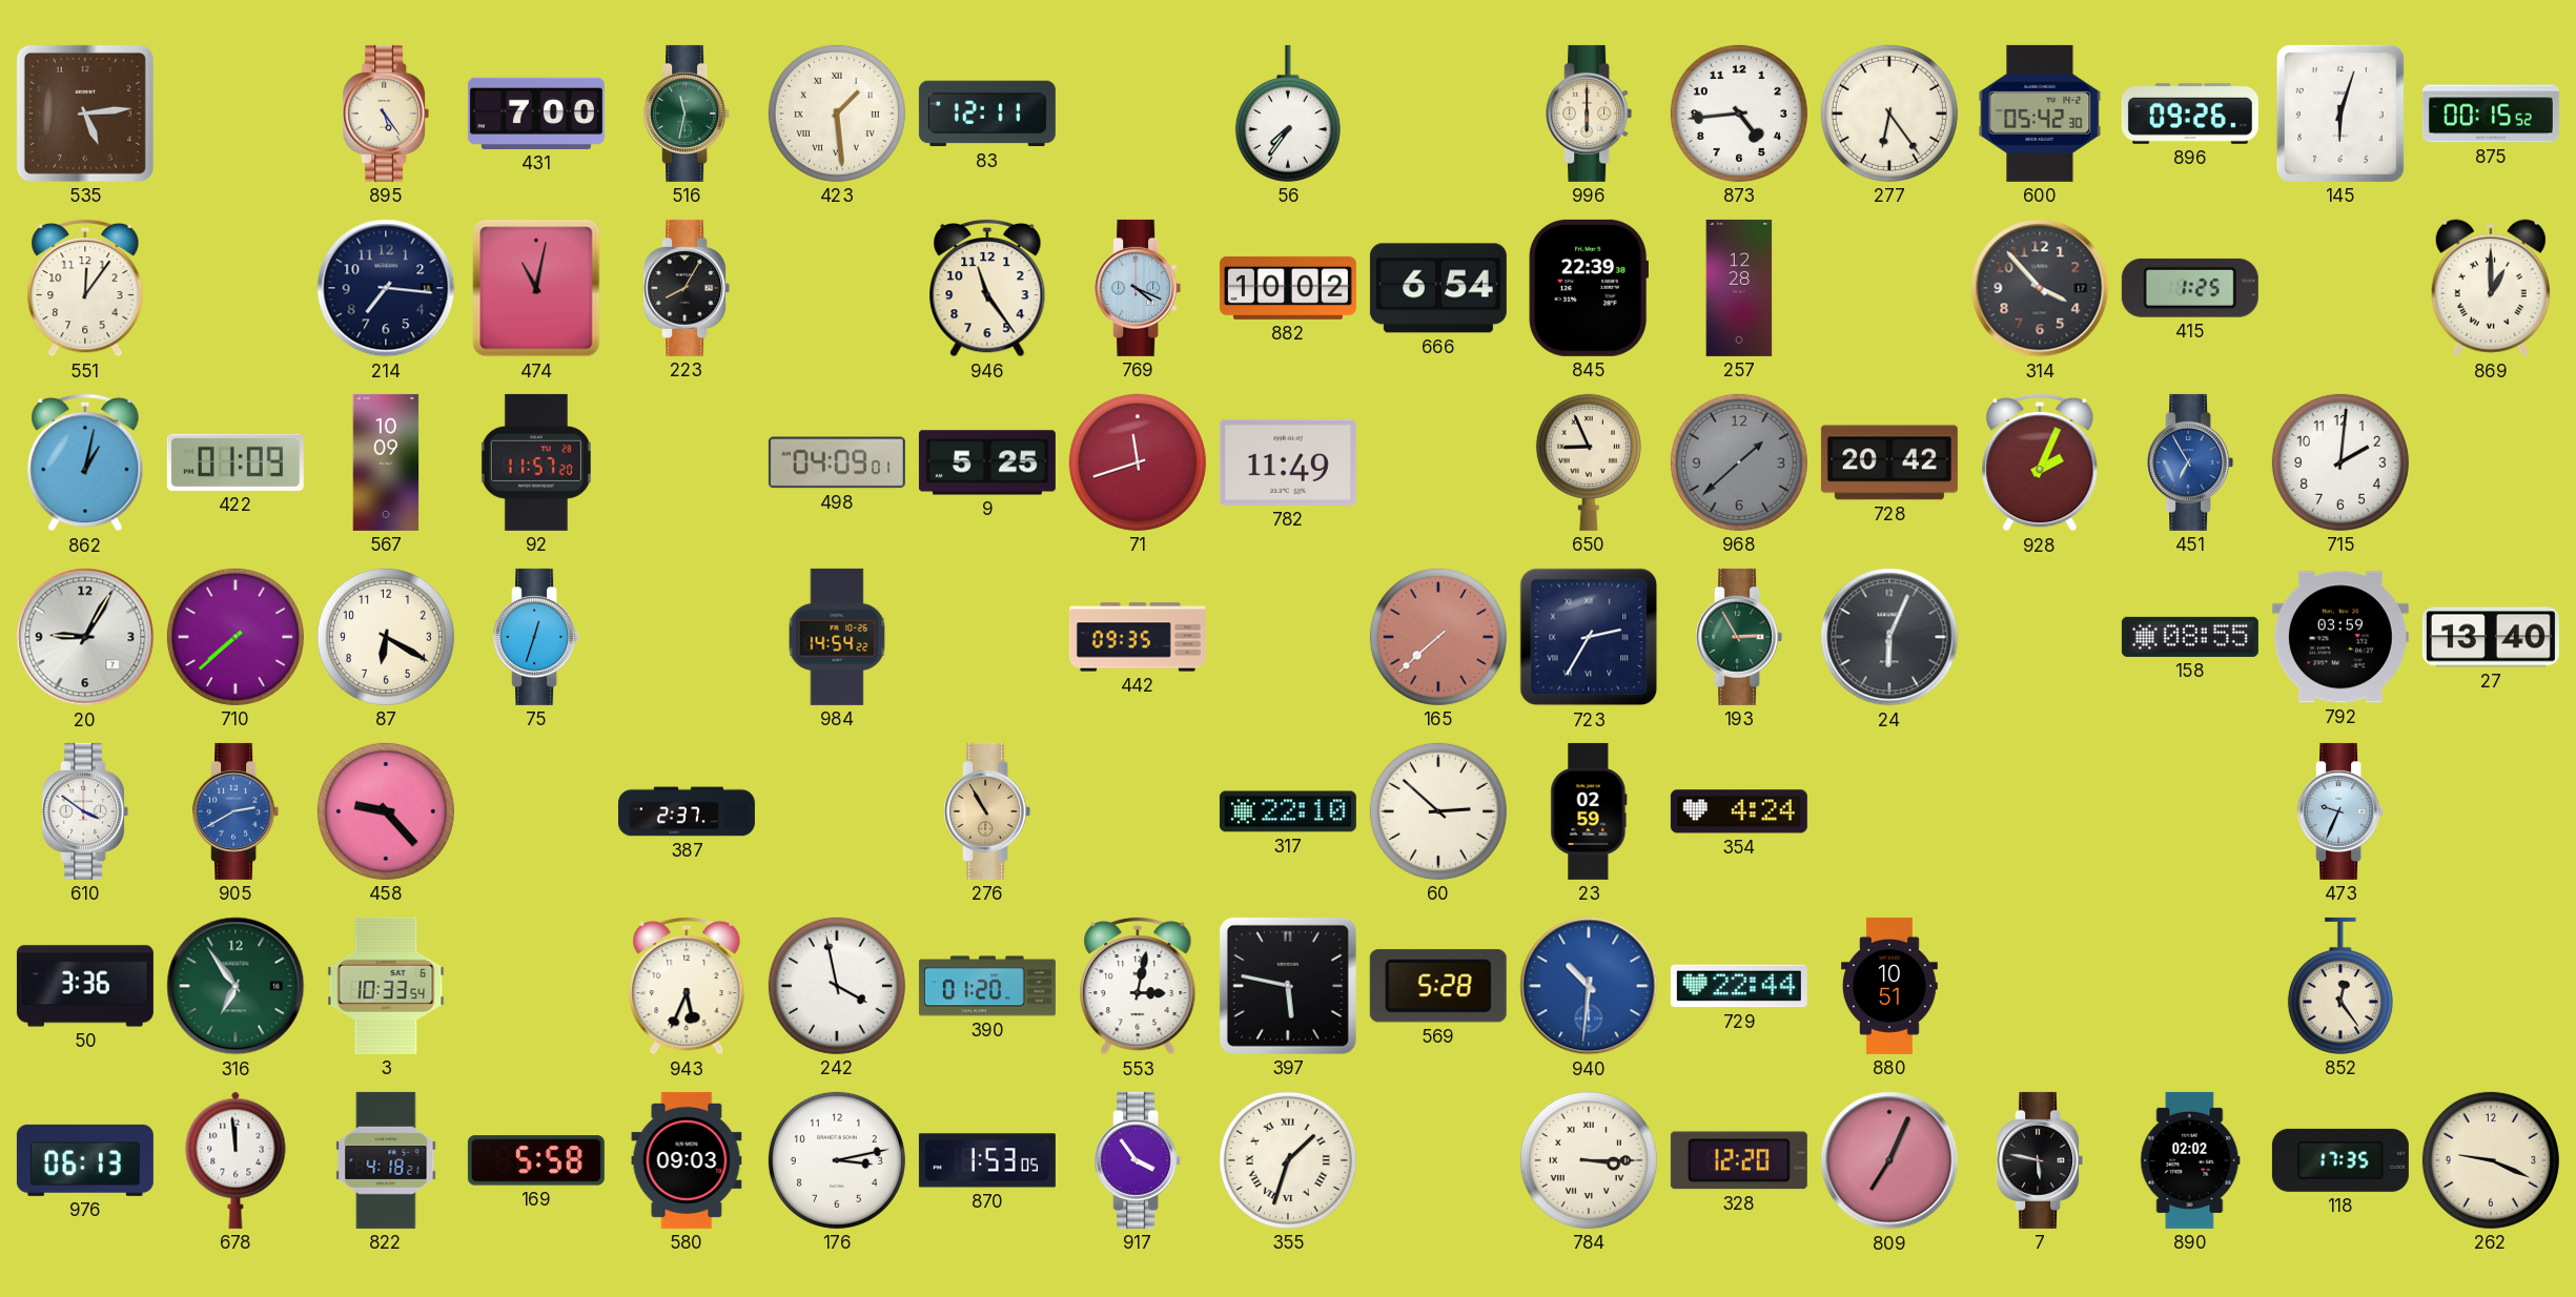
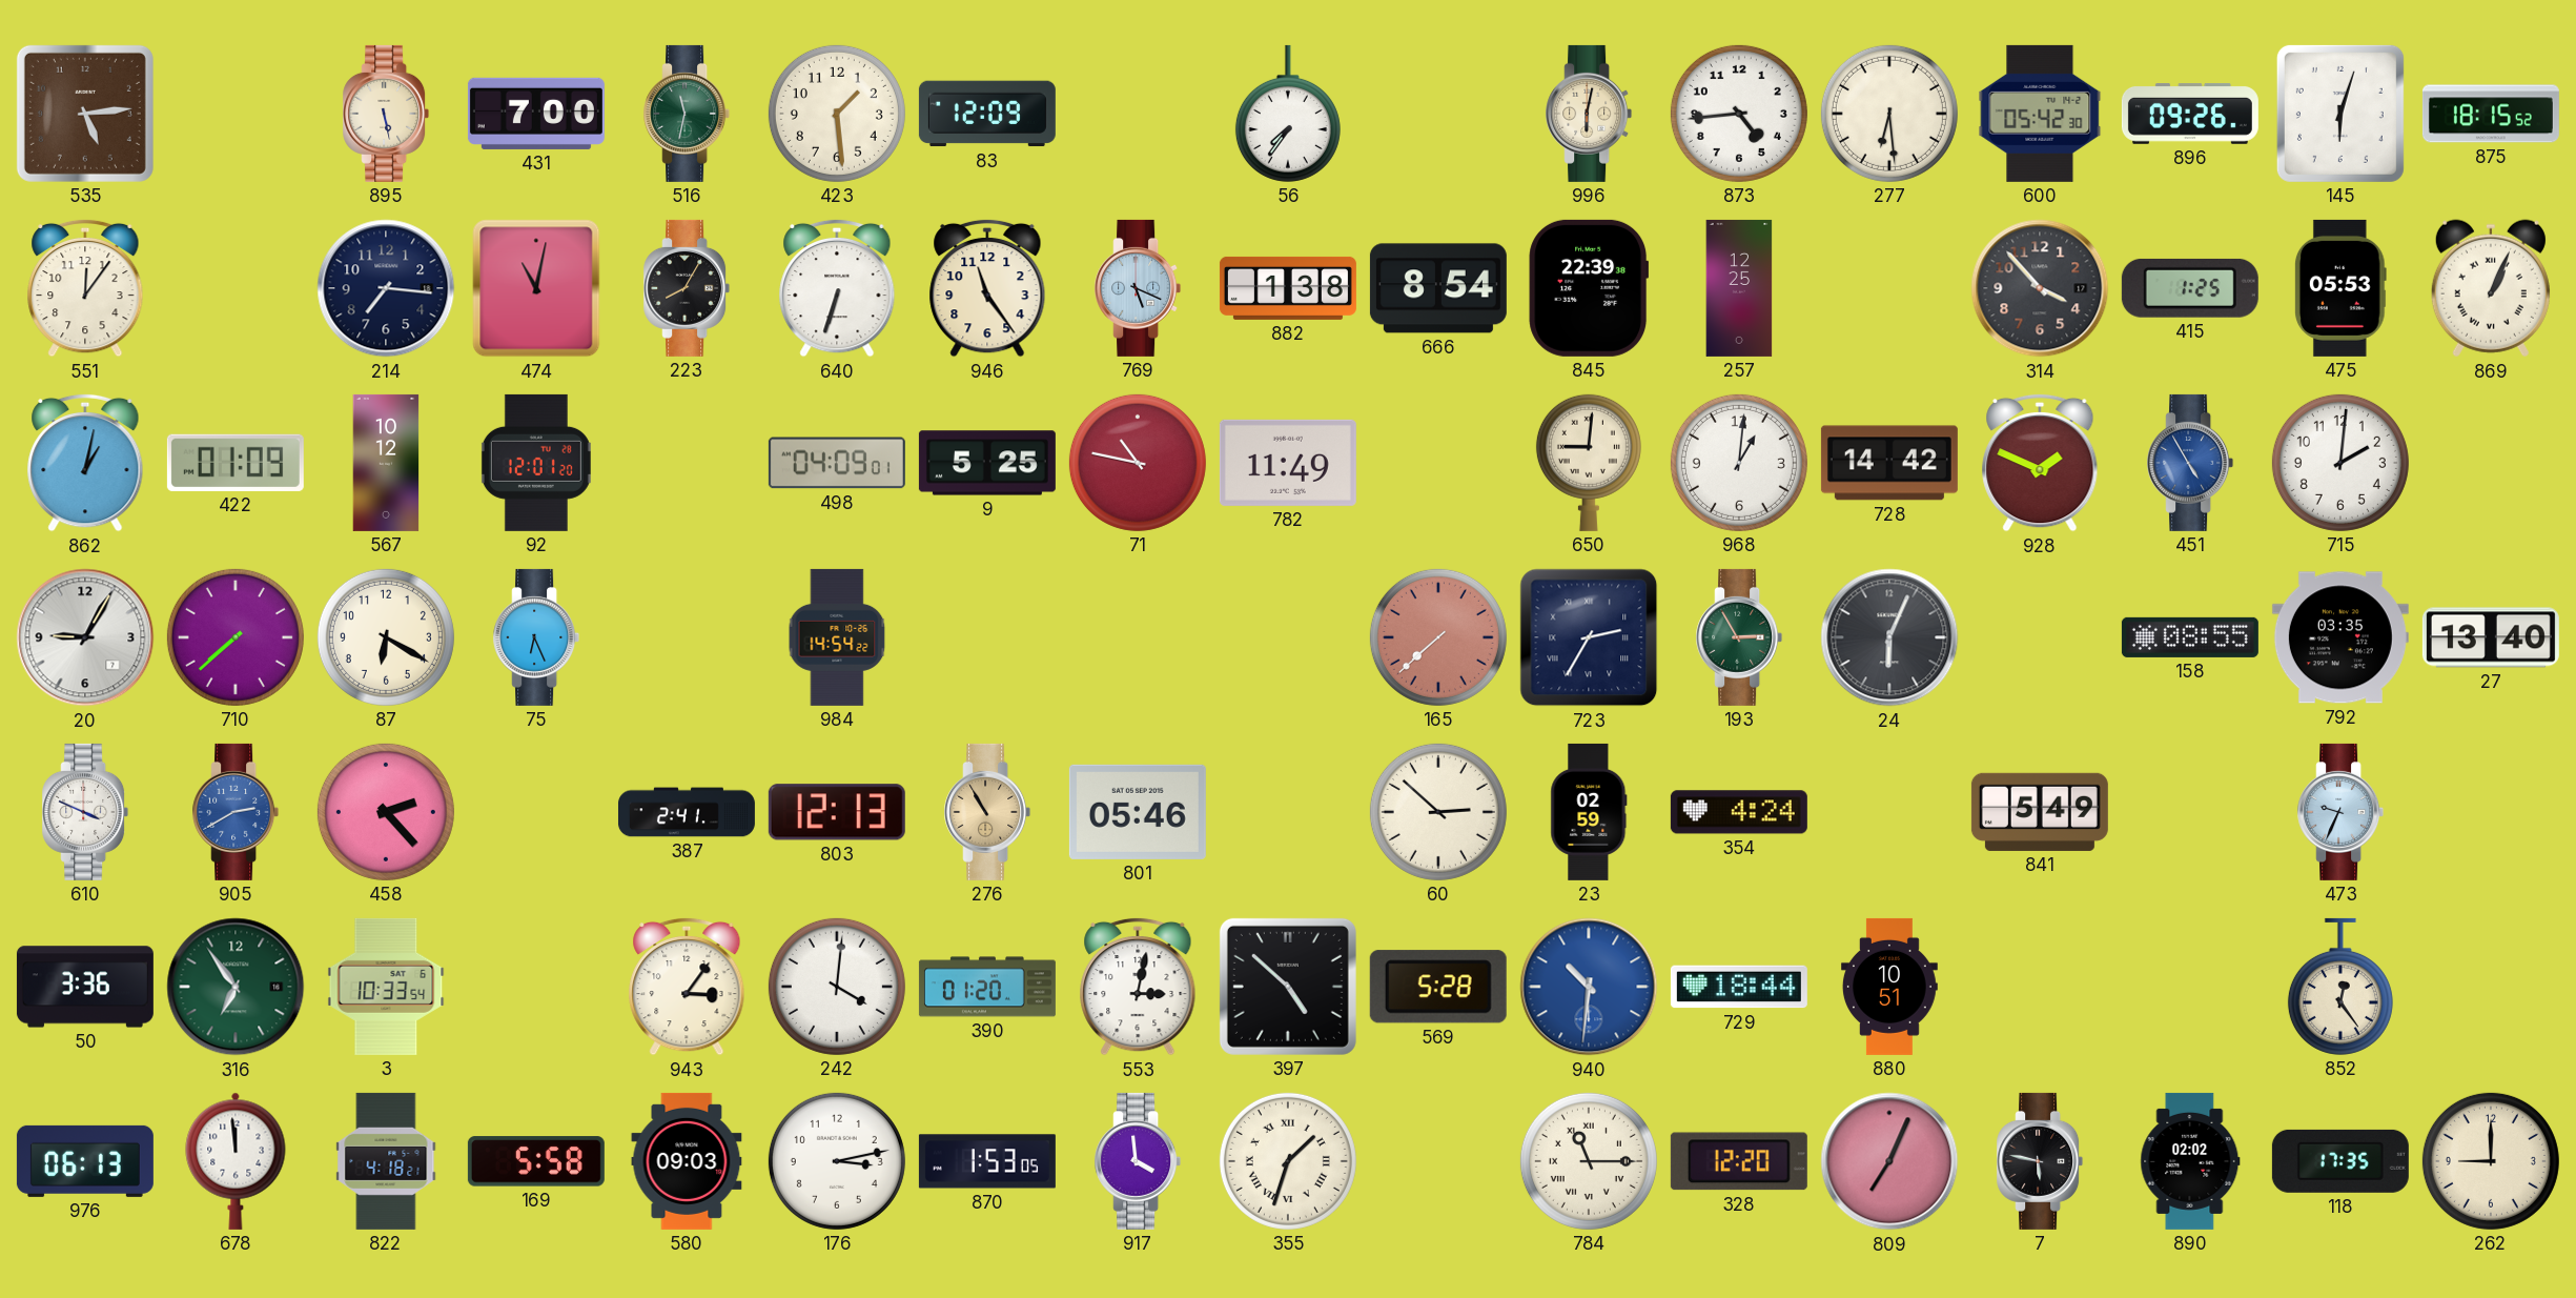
895: 5:24 -> 5:28
423 numerals: Roman -> Arabic
83: 12:11 -> 12:09
996: 6:00 -> 6:02
277: 6:24 -> 6:29
875: 00:15 -> 18:15
640: none -> 6:33
769: 4:19 -> 5:19
882: 10:02 -> 1:38
666: 6:54 -> 8:54
257: 12:28 -> 12:25
475: none -> 05:53
869: 1:00 -> 1:04
567: 10:09 -> 10:12
92: 11:57 -> 12:01
71: 11:42 -> 10:47
650: 8:56 -> 9:01
968: 1:38 -> 1:01
968 dial: grey -> white
728: 20:42 -> 14:42
928: 2:04 -> 1:49
451: 6:55 -> 4:55
75: 12:33 -> 6:26
442: 09:35 -> none
792: 03:59 -> 03:35
610: 3:51 -> 3:49
458: 9:23 -> 2:23
387: 2:37 -> 2:41
803: none -> 12:13
801: none -> 05:46
317: 22:10 -> none
841: none -> 5:49
943: 5:34 -> 3:06
242: 3:58 -> 4:01
397: 5:47 -> 4:52
729: 22:44 -> 18:44
917: 3:54 -> 3:59
784: 3:15 -> 11:15
262: 9:19 -> 9:00
